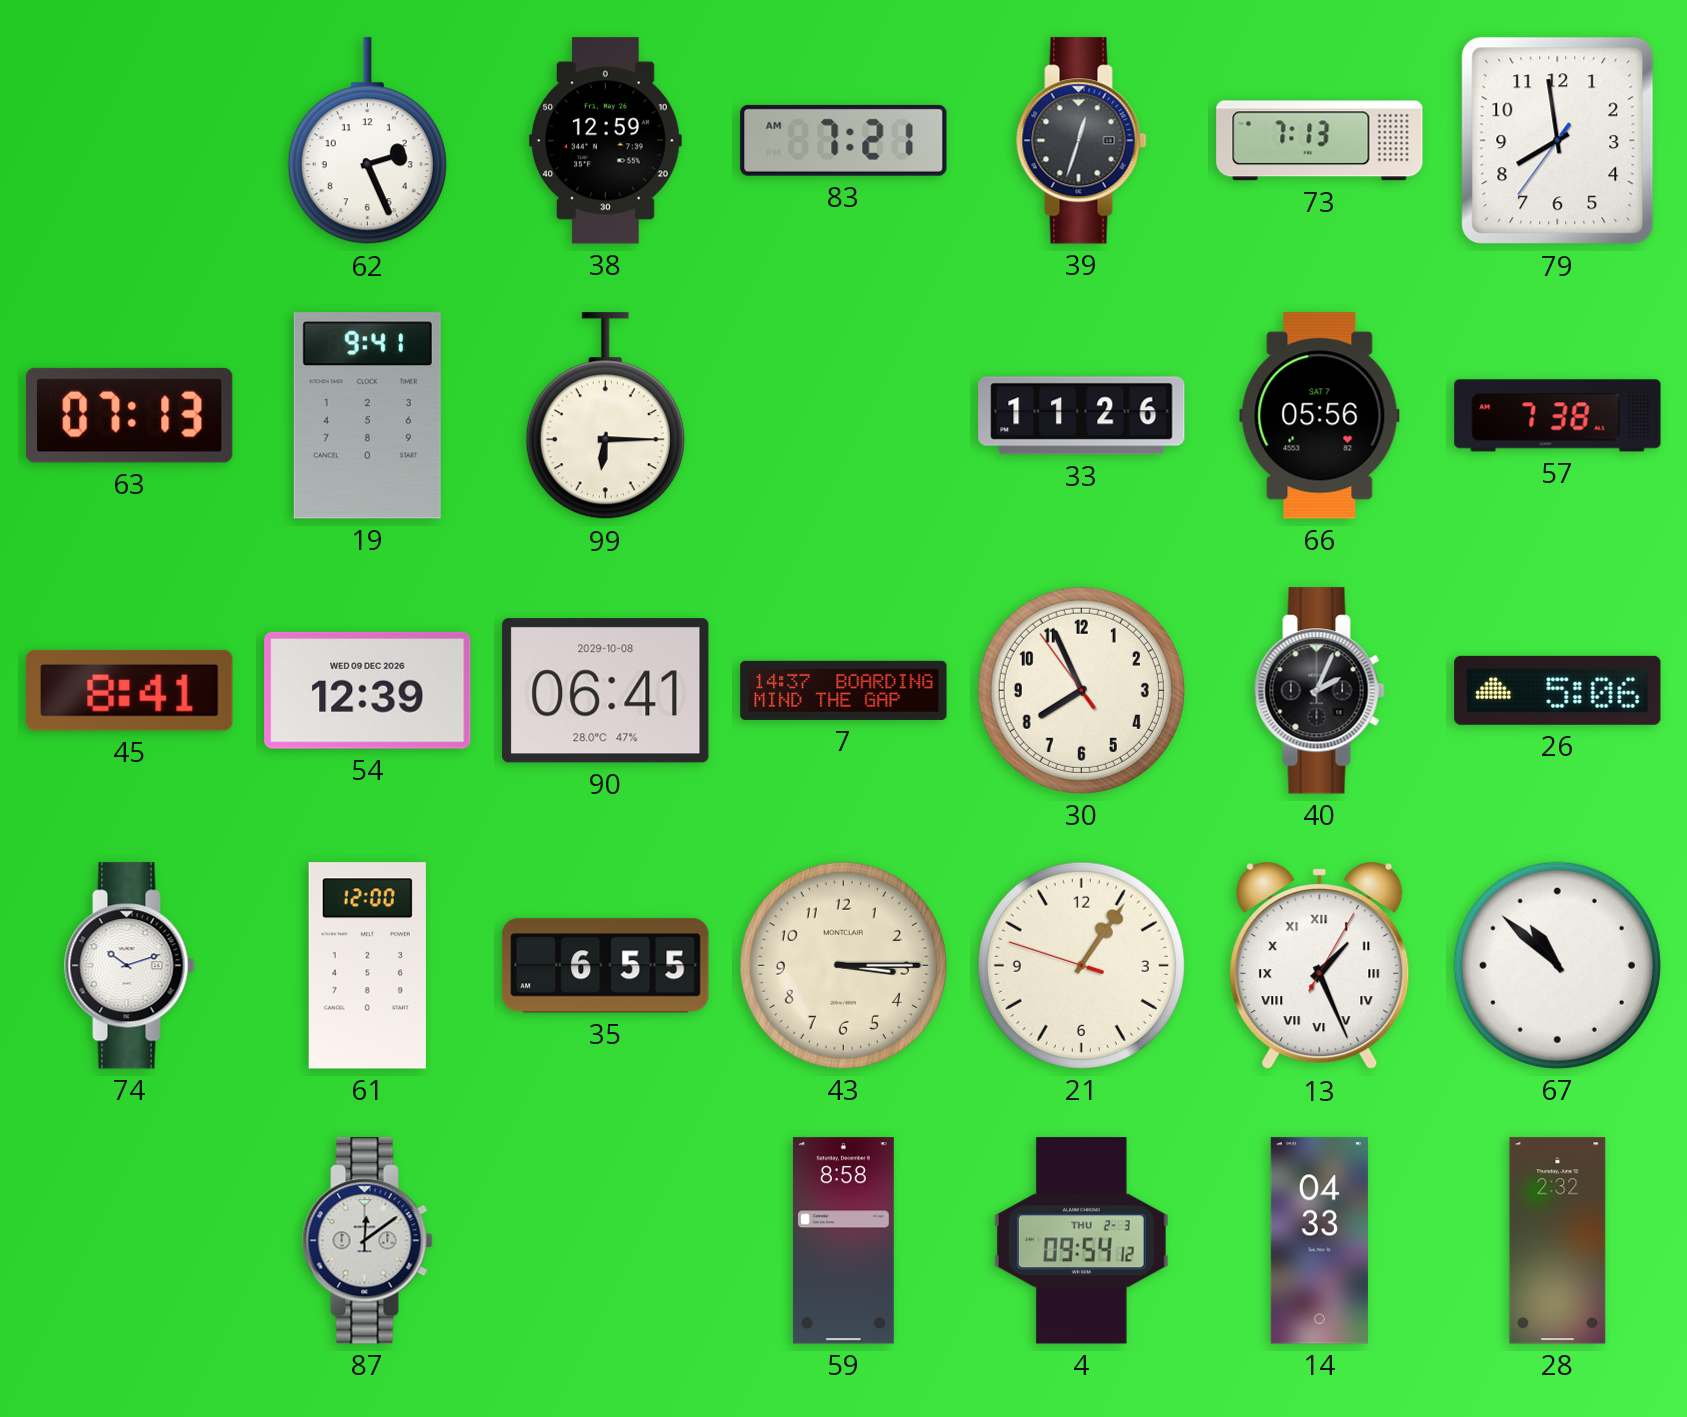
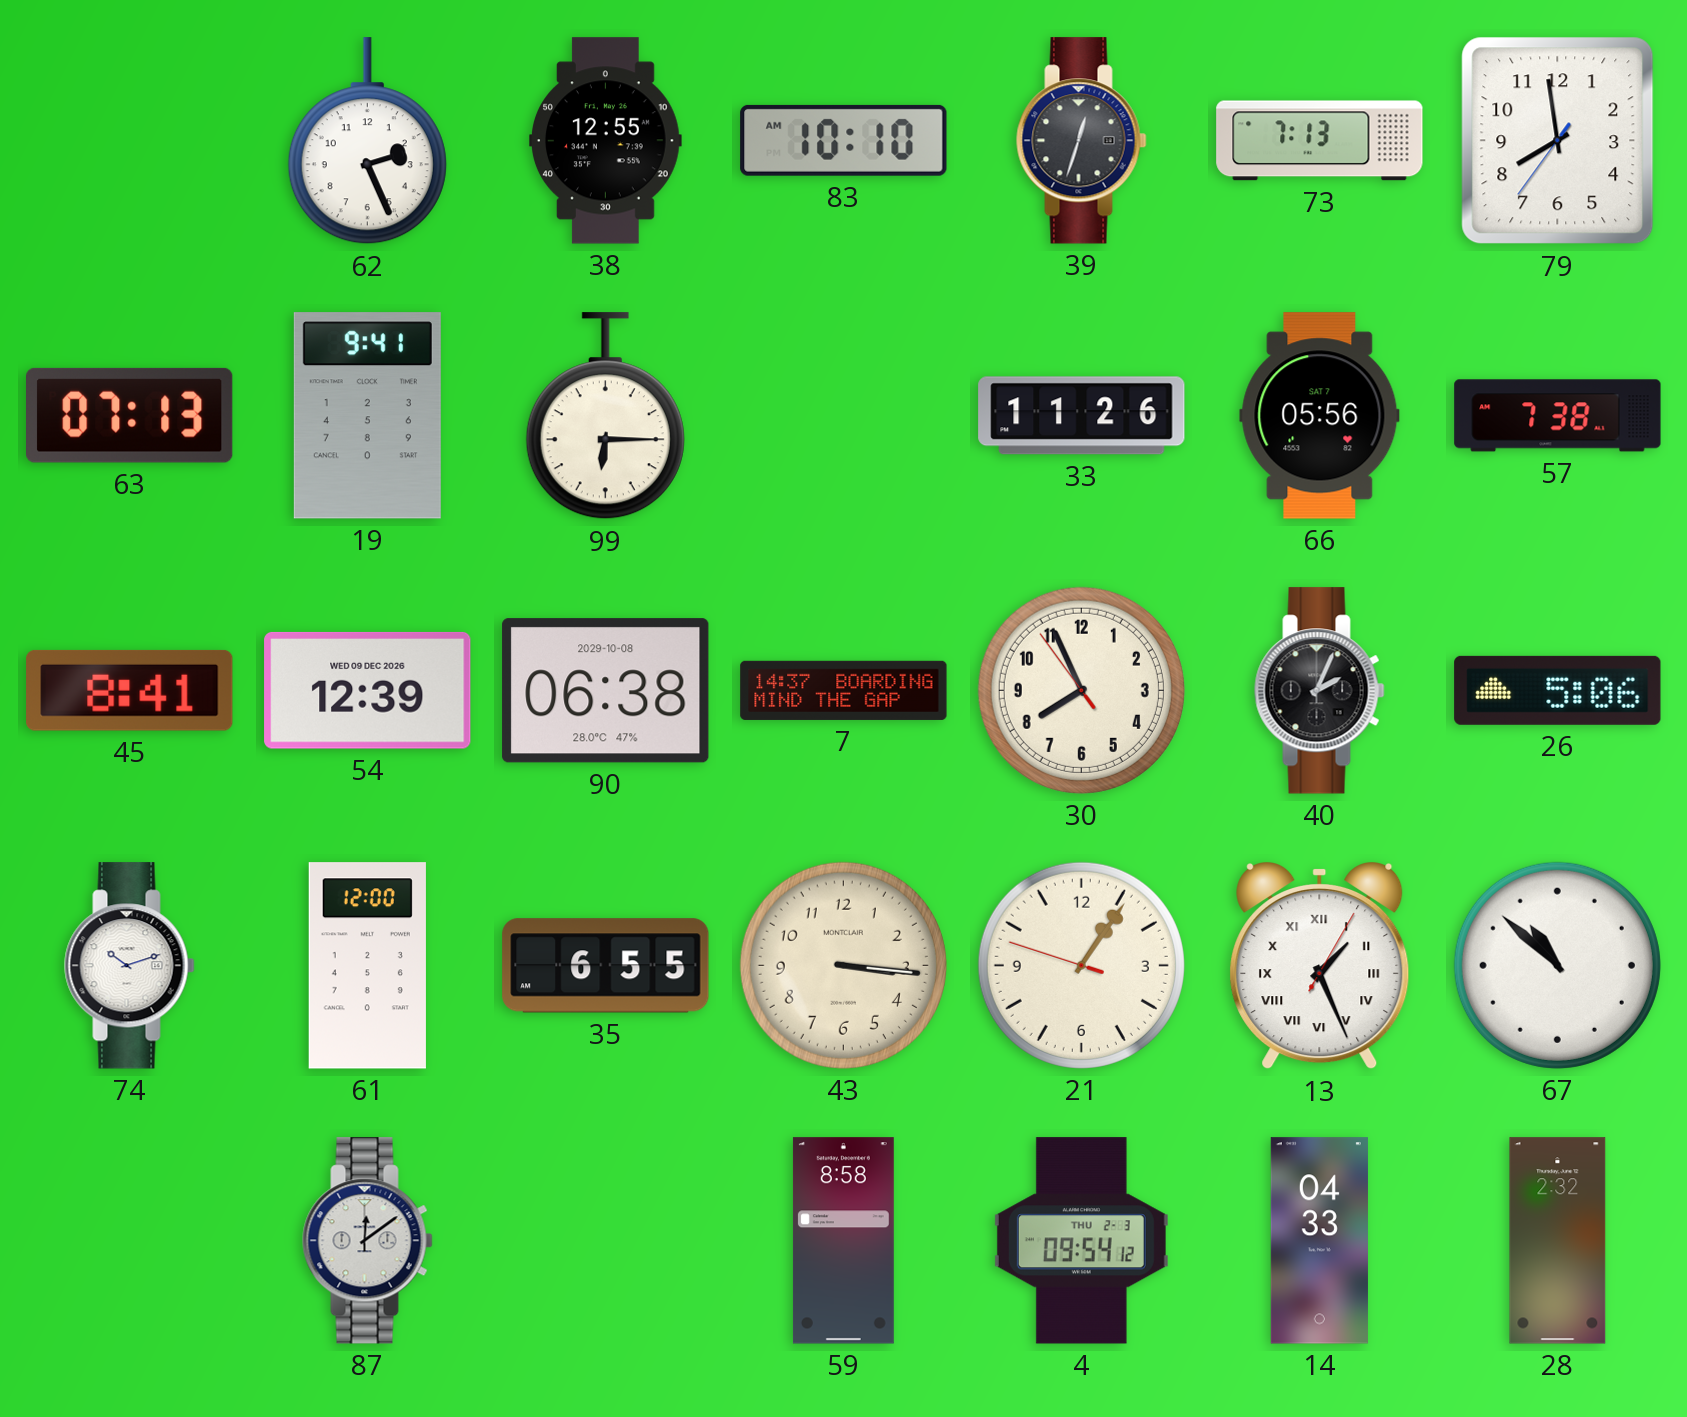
38: 12:59 -> 12:55
83: 7:21 -> 10:10
90: 06:41 -> 06:38
43: 3:15 -> 3:16
